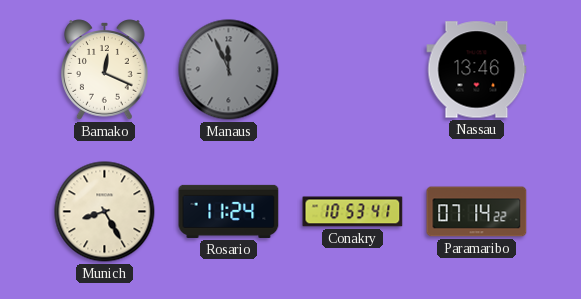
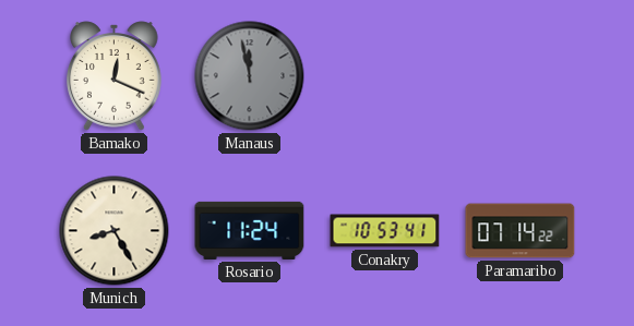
Manaus: 11:56 -> 11:58
Nassau: 13:46 -> none
